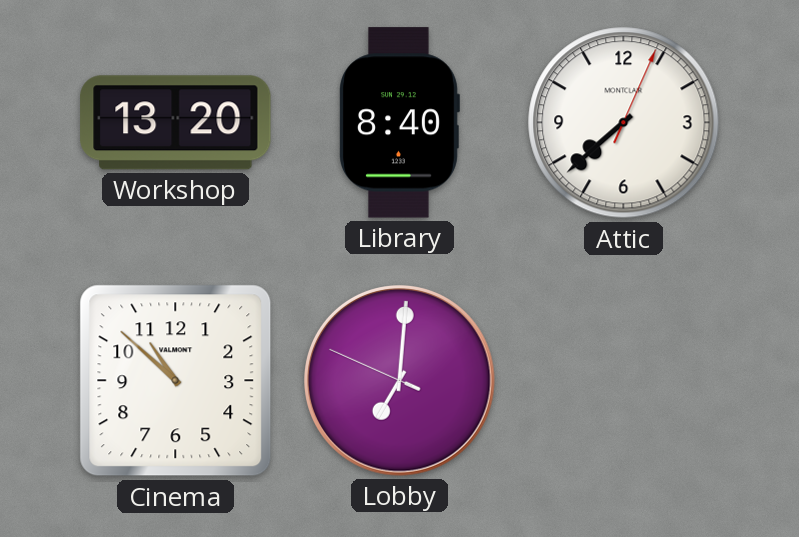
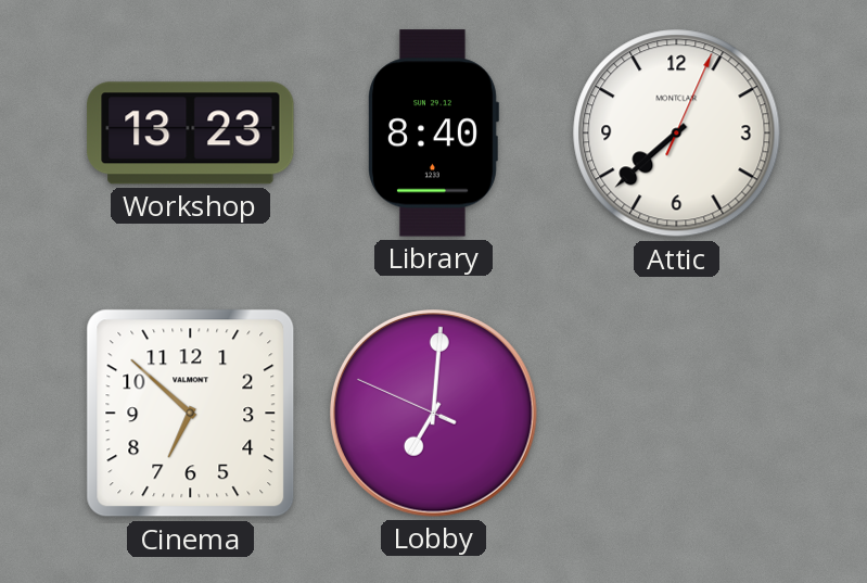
Workshop: 13:20 -> 13:23
Cinema: 10:52 -> 6:52
